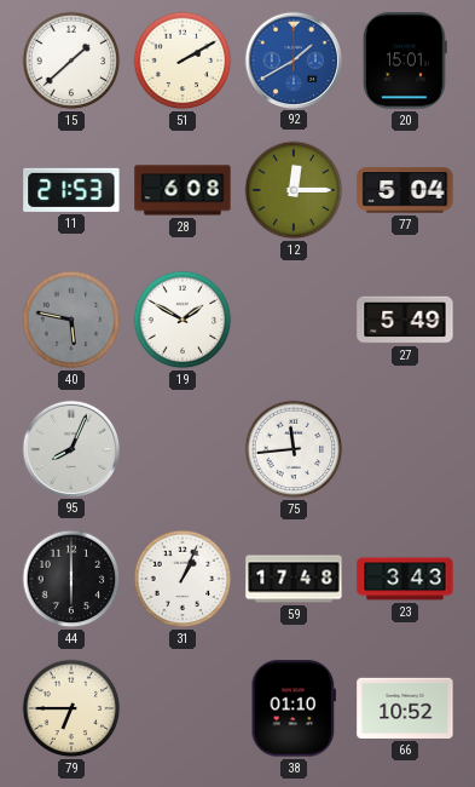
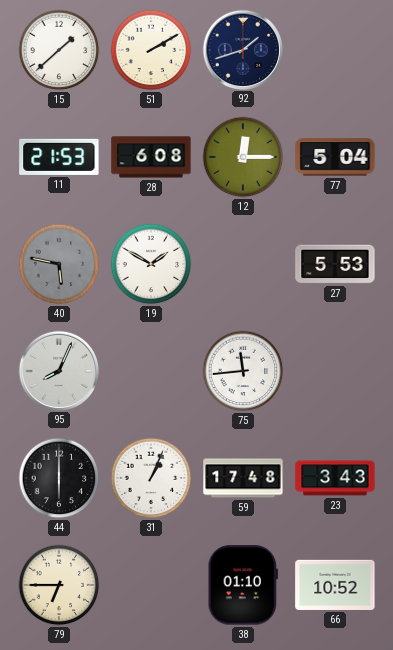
92: 1:40 -> 1:42
92 dial: blue -> navy
20: 15:01 -> none
27: 5:49 -> 5:53
